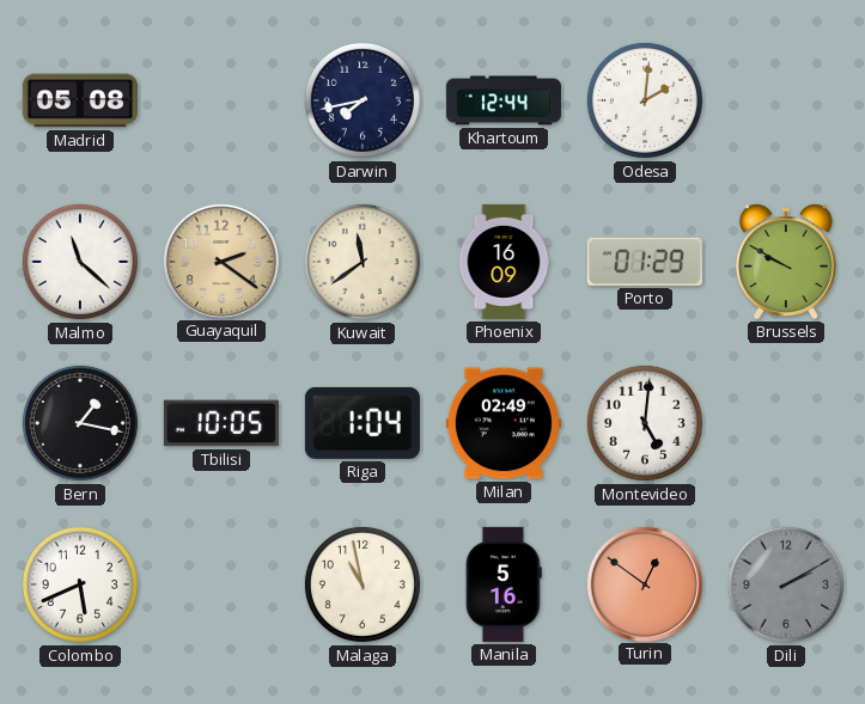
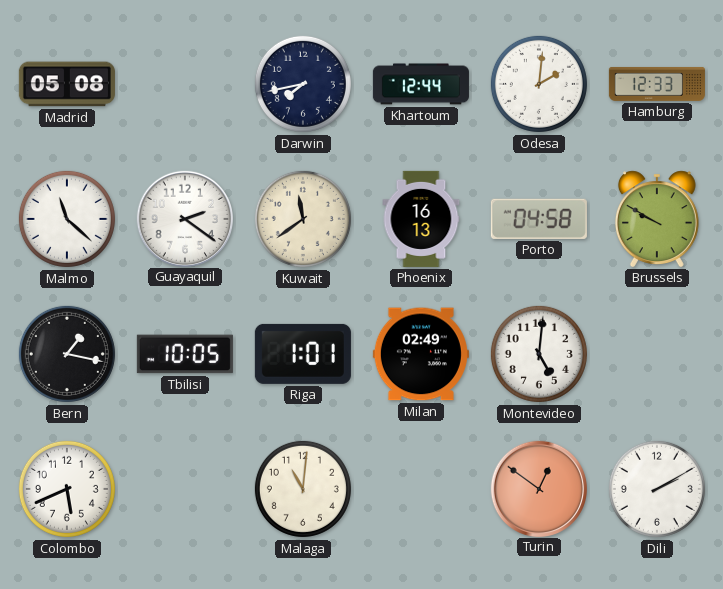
Hamburg: none -> 12:33
Guayaquil dial: champagne -> white
Phoenix: 16:09 -> 16:13
Porto: 01:29 -> 04:58
Riga: 1:04 -> 1:01
Malaga: 10:58 -> 11:01
Manila: 5:16 -> none
Dili dial: grey -> white
